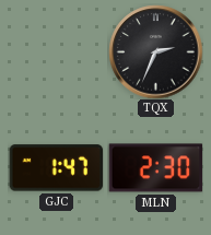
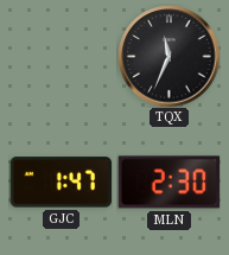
TQX: 2:34 -> 11:34
